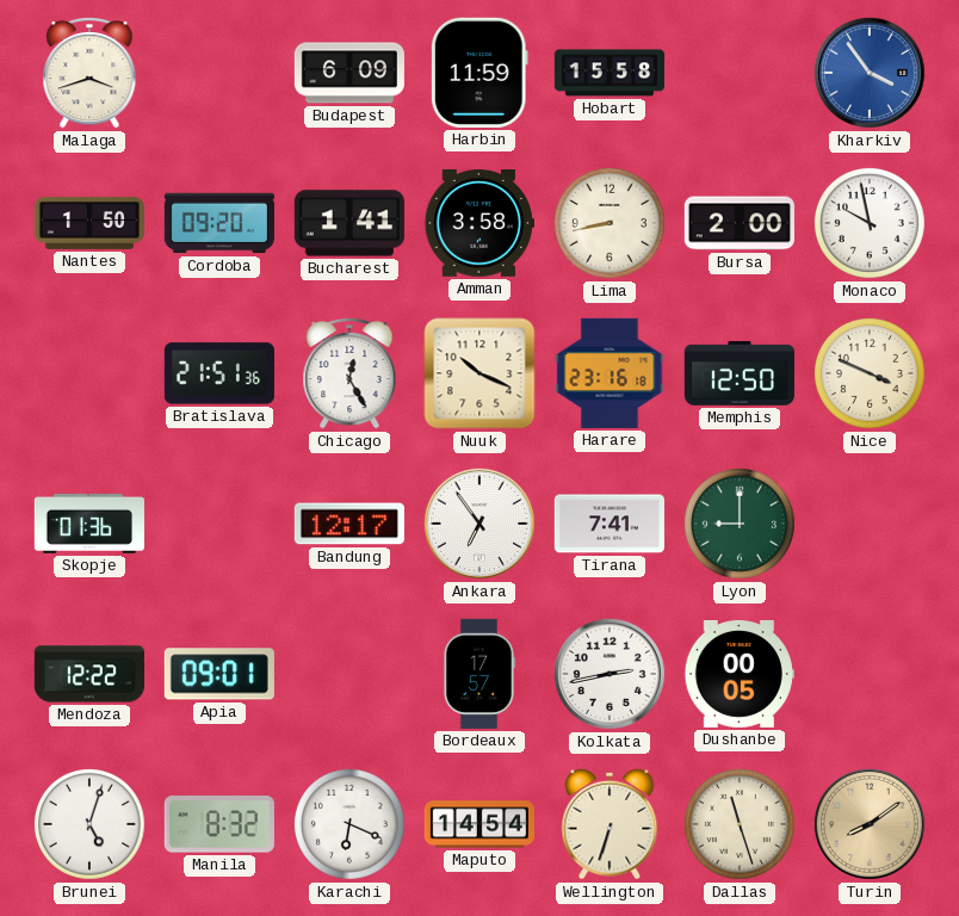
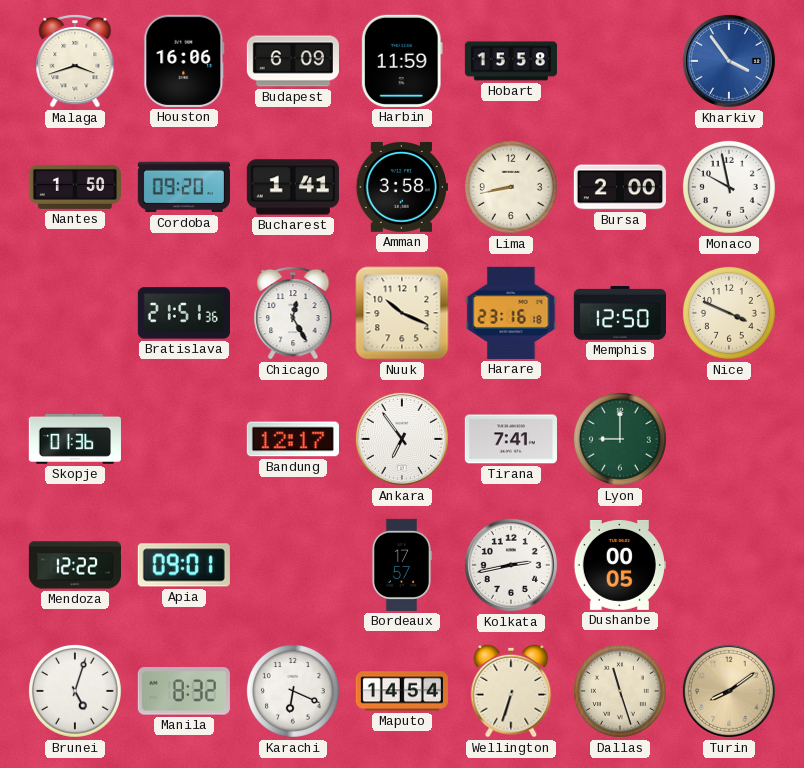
Houston: none -> 16:06
